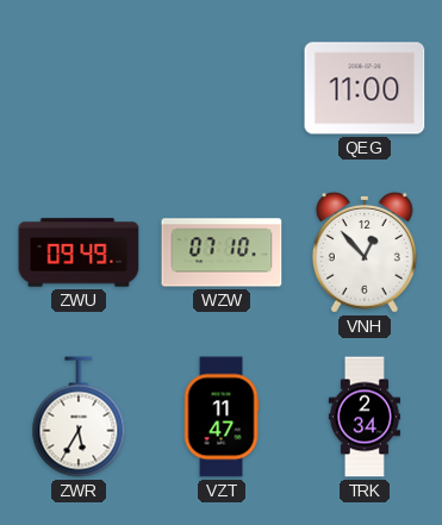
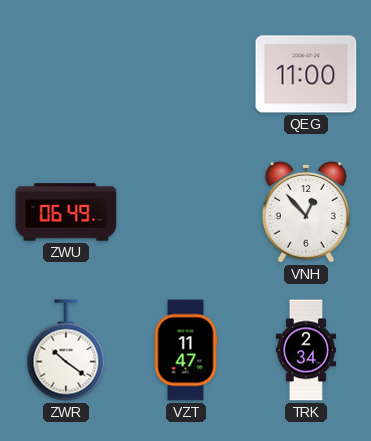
ZWU: 09:49 -> 06:49
WZW: 07:10 -> none
ZWR: 5:35 -> 10:21
